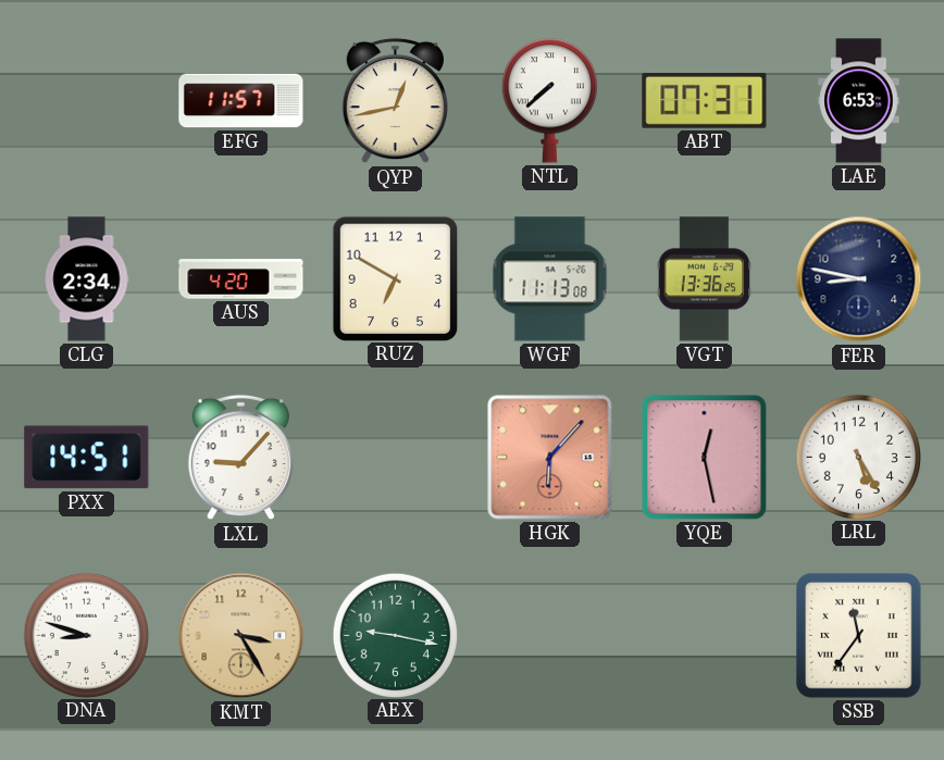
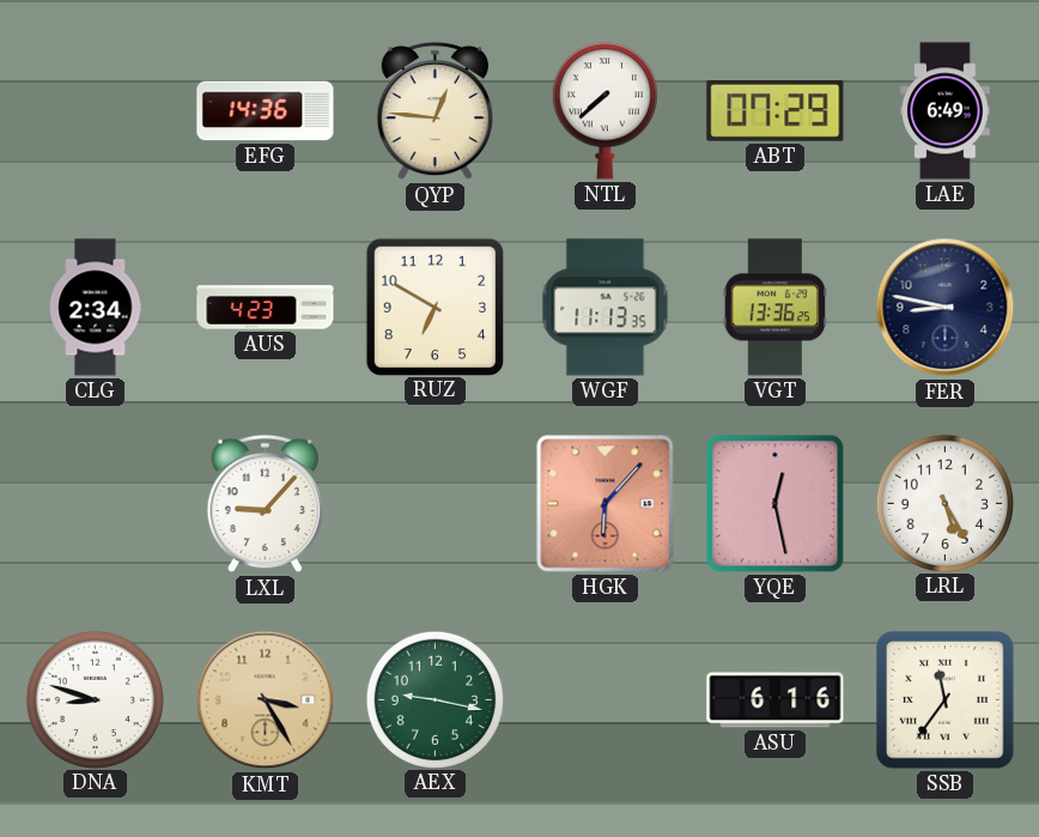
EFG: 11:57 -> 14:36
QYP: 12:43 -> 12:46
ABT: 07:31 -> 07:29
LAE: 6:53 -> 6:49
AUS: 4:20 -> 4:23
WGF: 11:13:08 -> 11:13:35
PXX: 14:51 -> none
ASU: none -> 6:16
